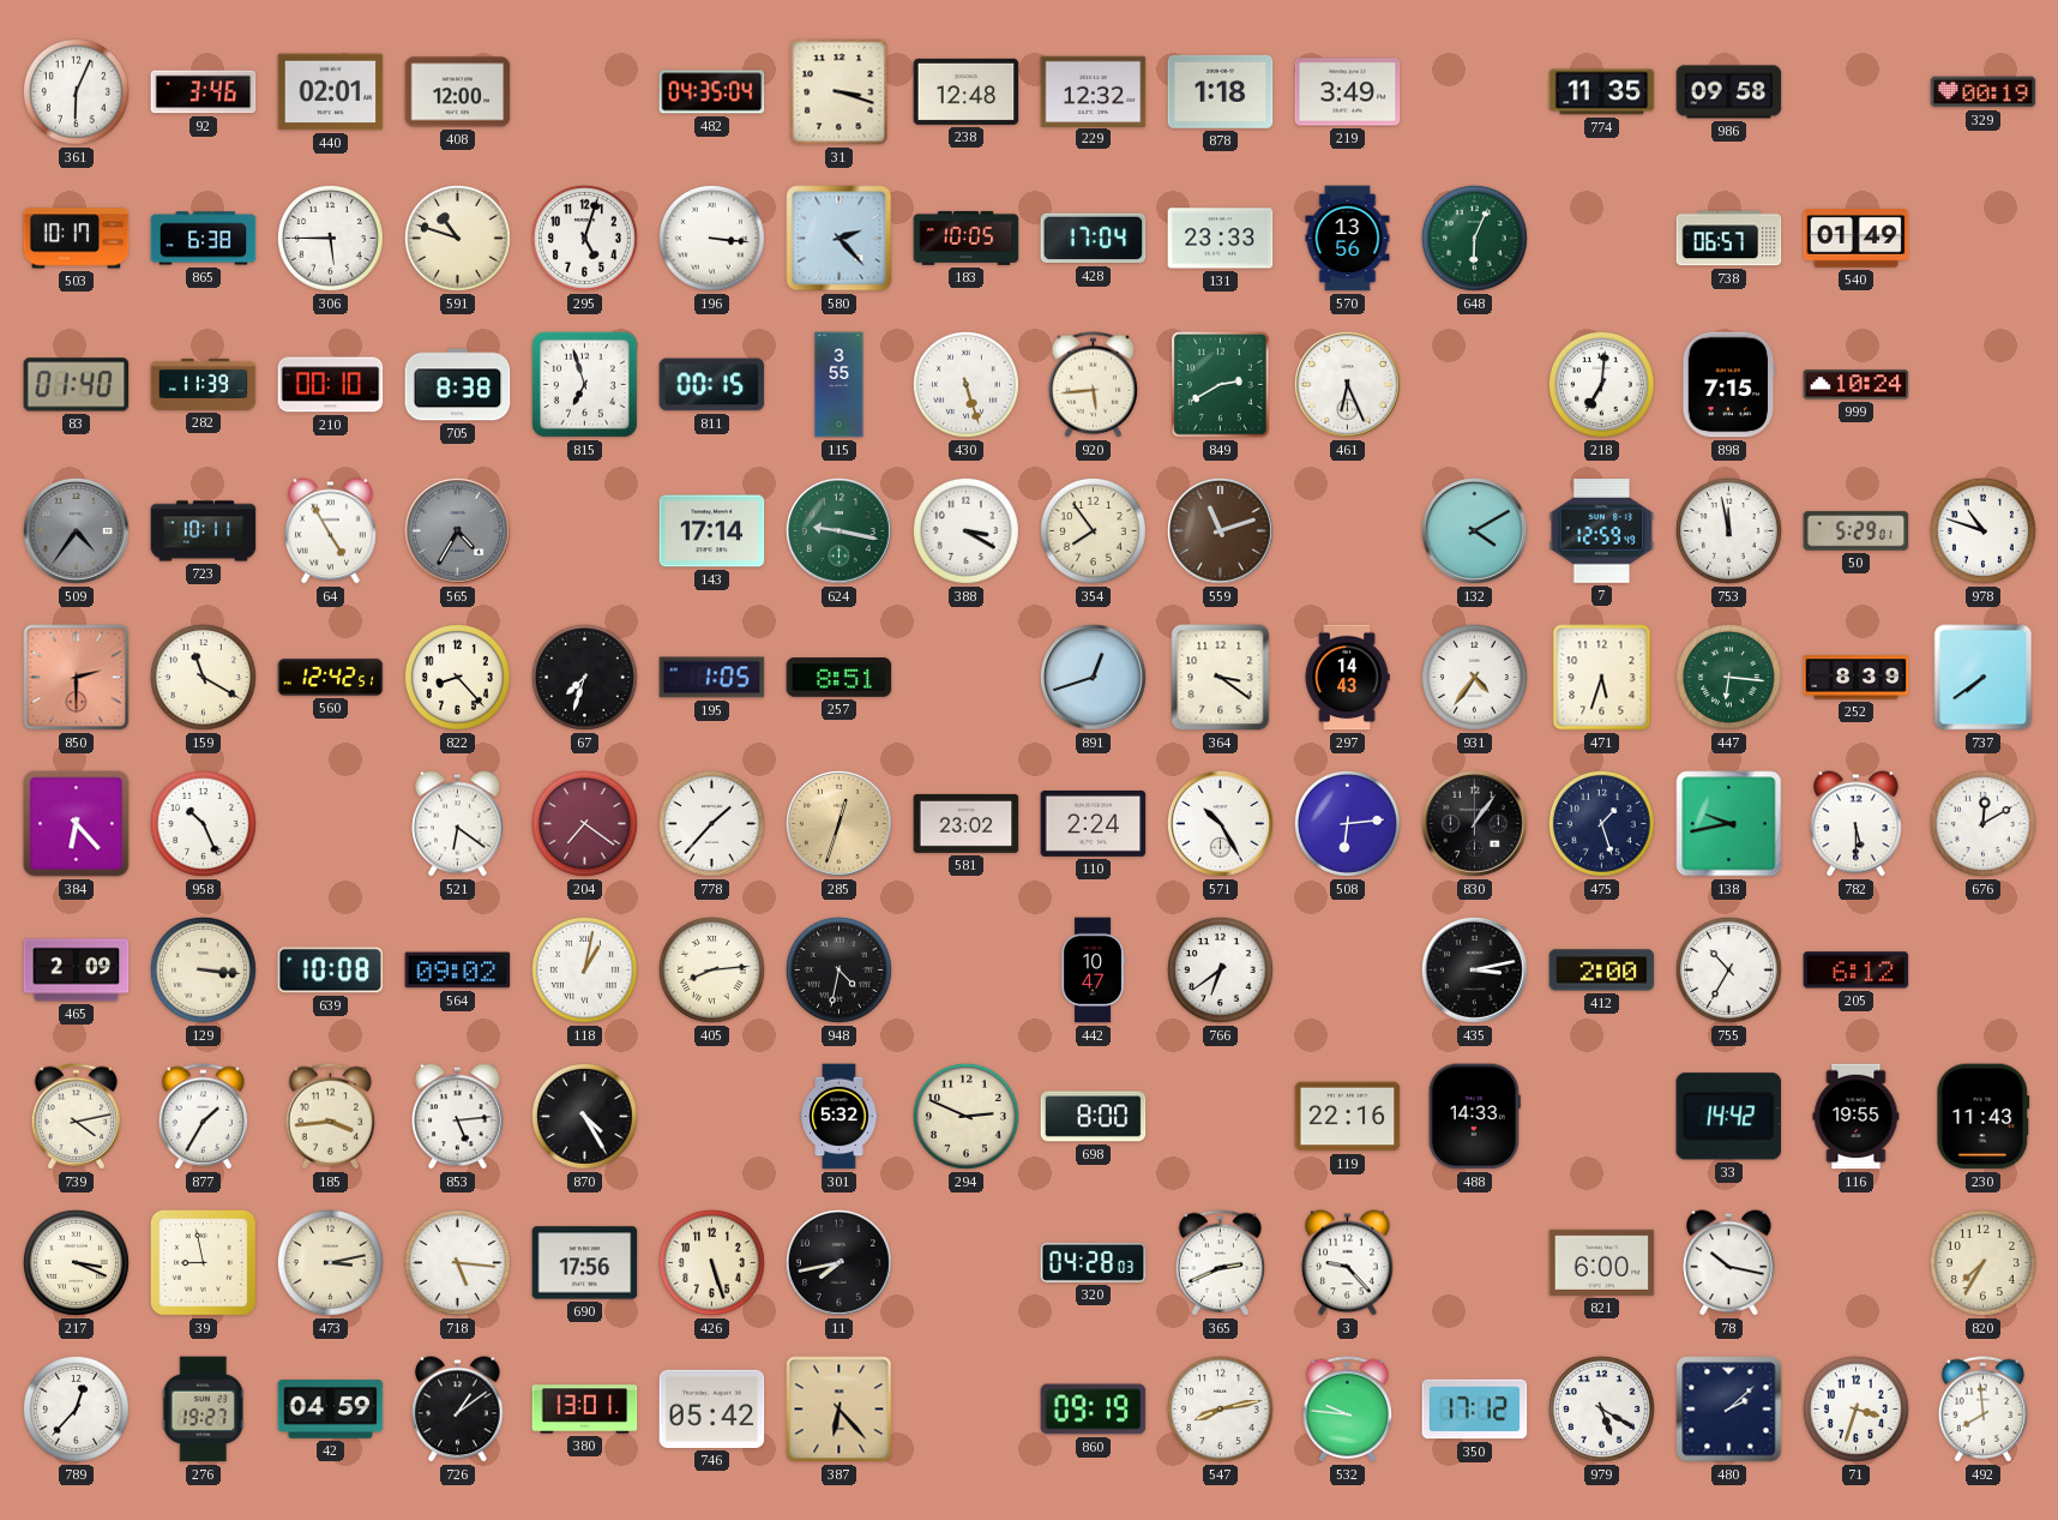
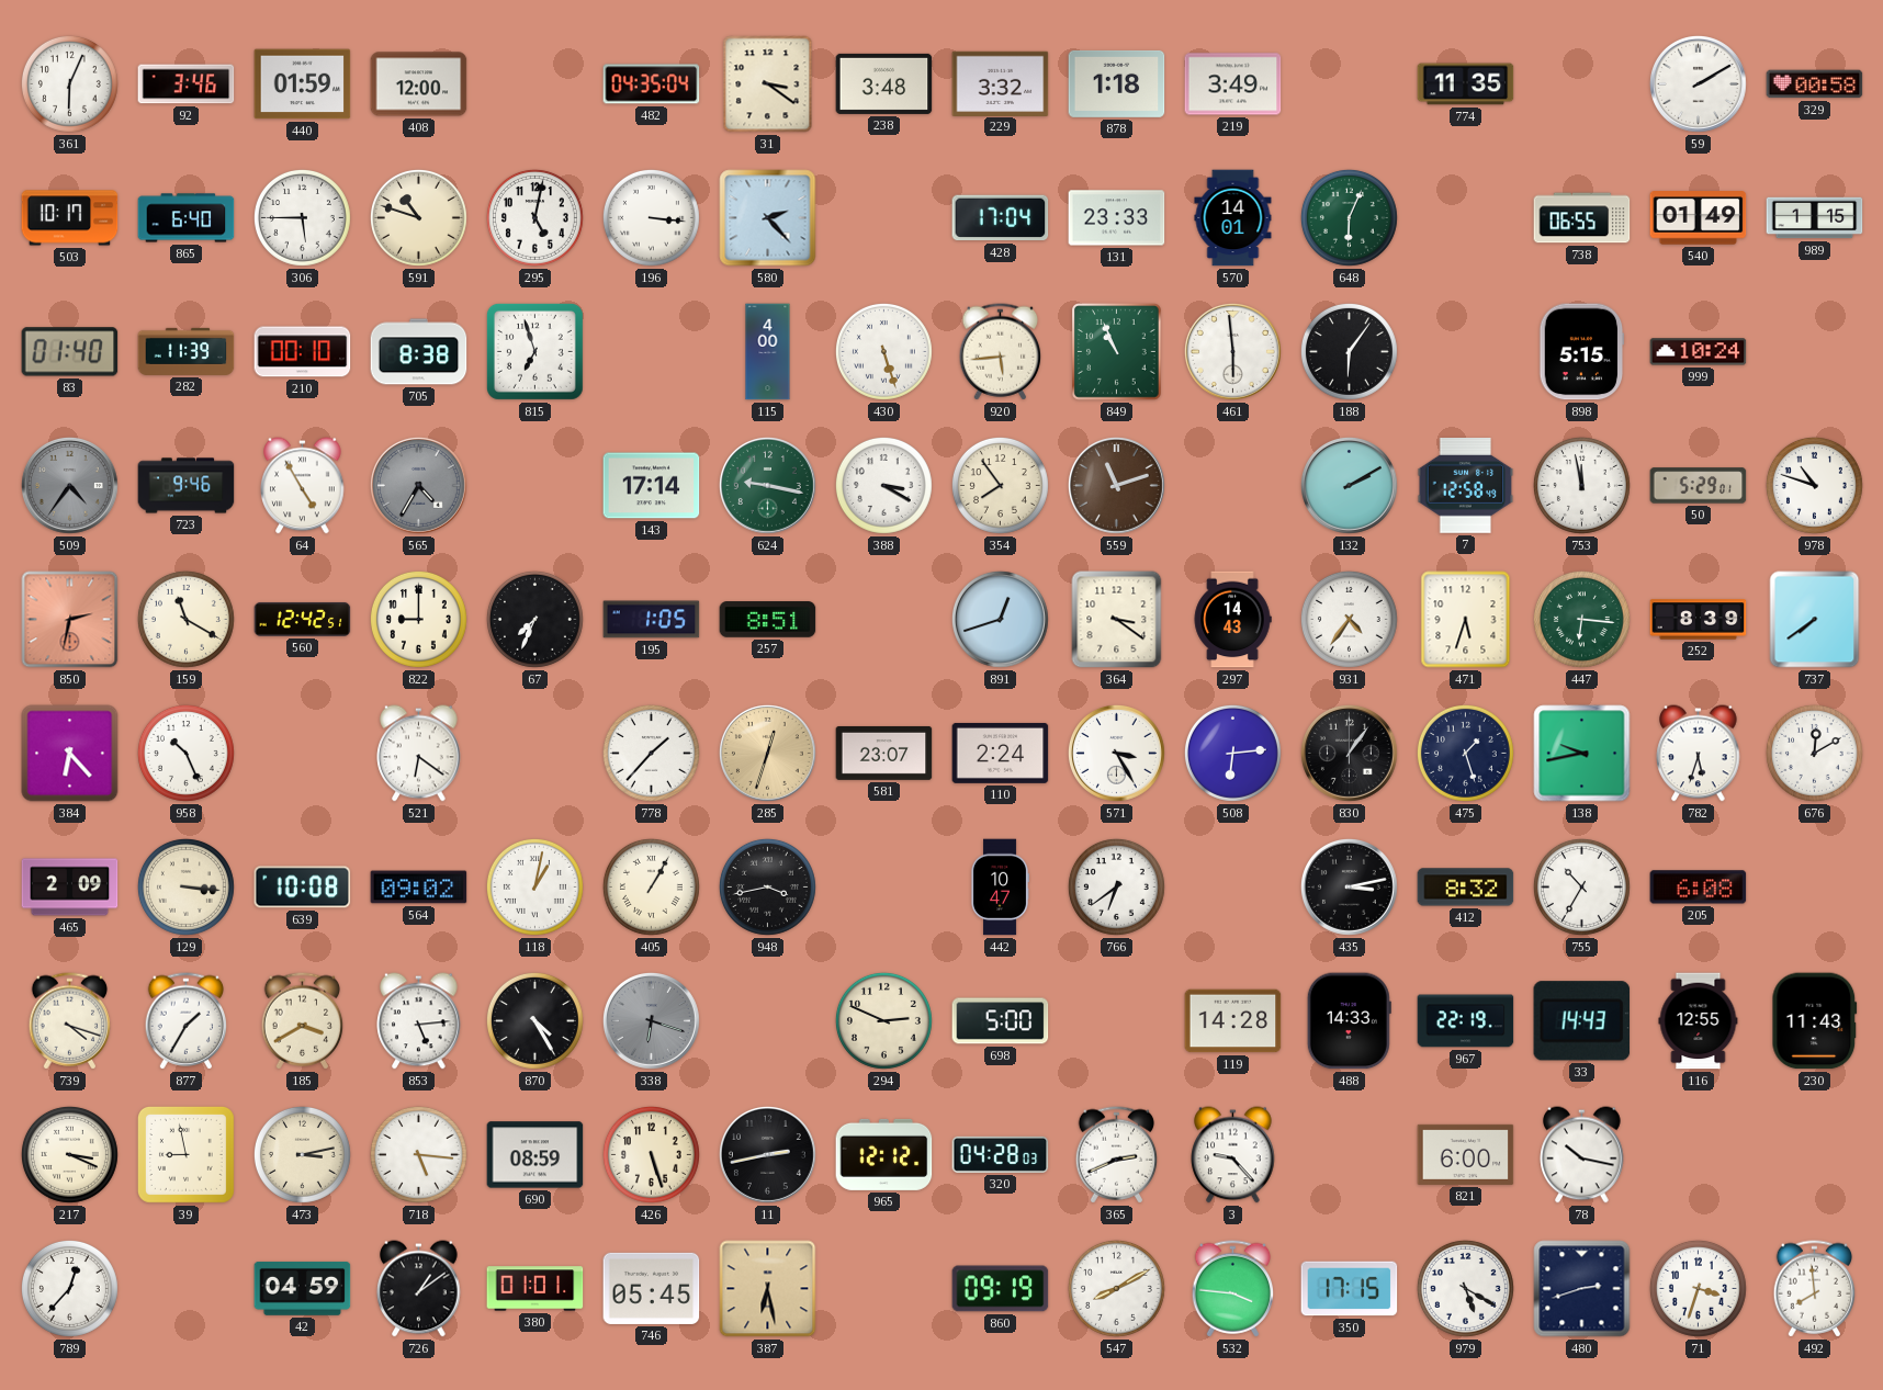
440: 02:01 -> 01:59
31: 3:18 -> 3:21
238: 12:48 -> 3:48
229: 12:32 -> 3:32
986: 09:58 -> none
59: none -> 2:10
329: 00:19 -> 00:58
865: 6:38 -> 6:40
295: 5:03 -> 5:02
183: 10:05 -> none
570: 13:56 -> 14:01
738: 06:57 -> 06:55
989: none -> 1:15
811: 00:15 -> none
115: 3:55 -> 4:00
849: 2:40 -> 10:56
461: 6:26 -> 5:59
188: none -> 6:06
218: 7:01 -> none
898: 7:15 -> 5:15
723: 10:11 -> 9:46
132: 4:10 -> 2:10
7: 12:59 -> 12:58
850: 2:30 -> 2:32
822: 8:23 -> 9:00
67: 7:33 -> 7:34
204: 7:21 -> none
581: 23:02 -> 23:07
571: 10:25 -> 3:25
782: 5:30 -> 5:33
405: 8:14 -> 1:05
948: 4:32 -> 3:43
412: 2:00 -> 8:32
205: 6:12 -> 6:08
739: 4:13 -> 4:18
185: 3:44 -> 3:40
338: none -> 6:18
301: 5:32 -> none
698: 8:00 -> 5:00
119: 22:16 -> 14:28
967: none -> 22:19
33: 14:42 -> 14:43
116: 19:55 -> 12:55
690: 17:56 -> 08:59
11: 7:43 -> 2:43
965: none -> 12:12
820: 7:35 -> none
276: 19:27 -> none
380: 13:01 -> 01:01
746: 05:42 -> 05:45
387: 6:23 -> 6:28
547: 8:13 -> 8:10
532: 9:46 -> 3:46
350: 17:12 -> 17:15
480: 2:08 -> 2:42
